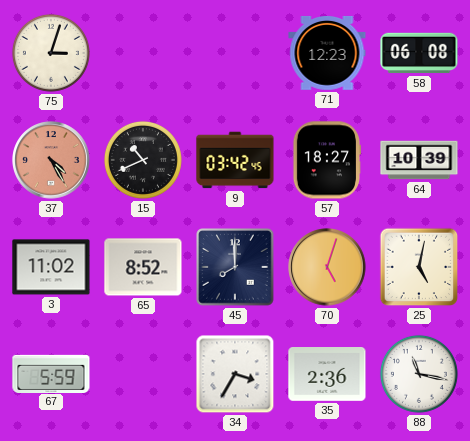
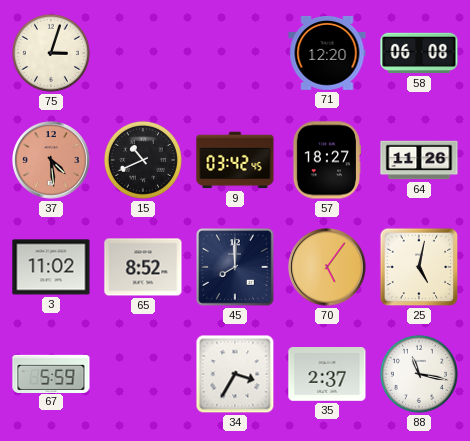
71: 12:23 -> 12:20
37: 4:25 -> 4:29
64: 10:39 -> 11:26
70: 5:03 -> 5:06
35: 2:36 -> 2:37
